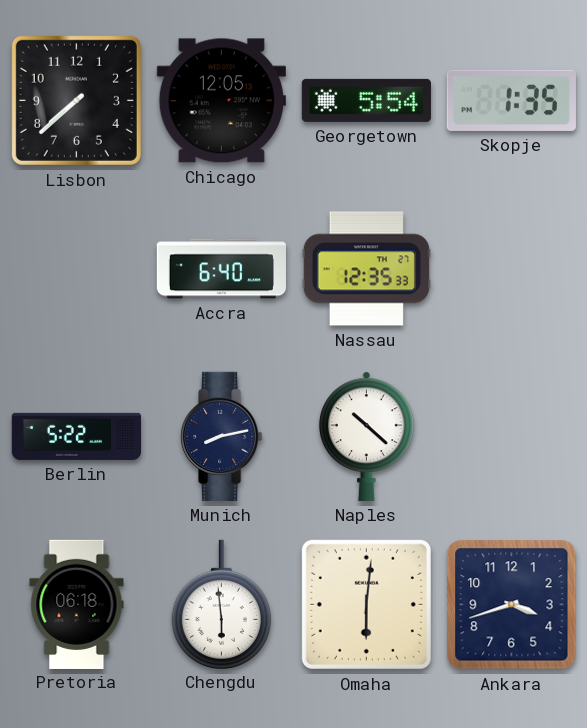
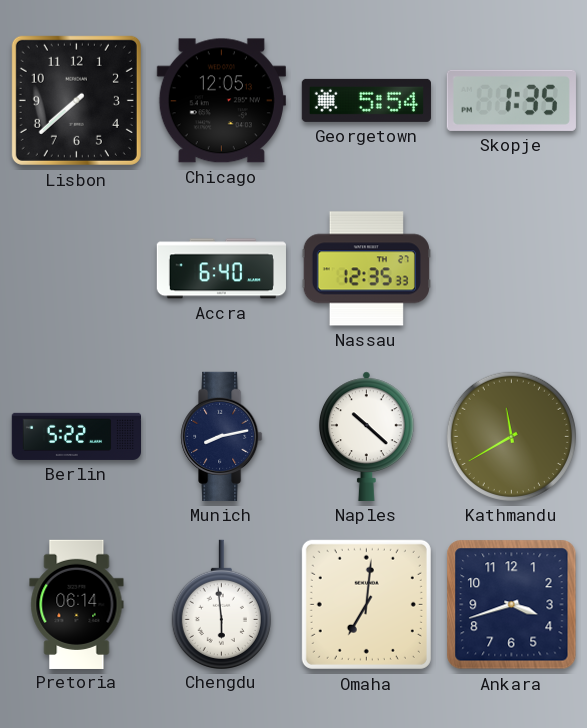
Kathmandu: none -> 11:40
Pretoria: 06:18 -> 06:14
Omaha: 6:01 -> 7:01
